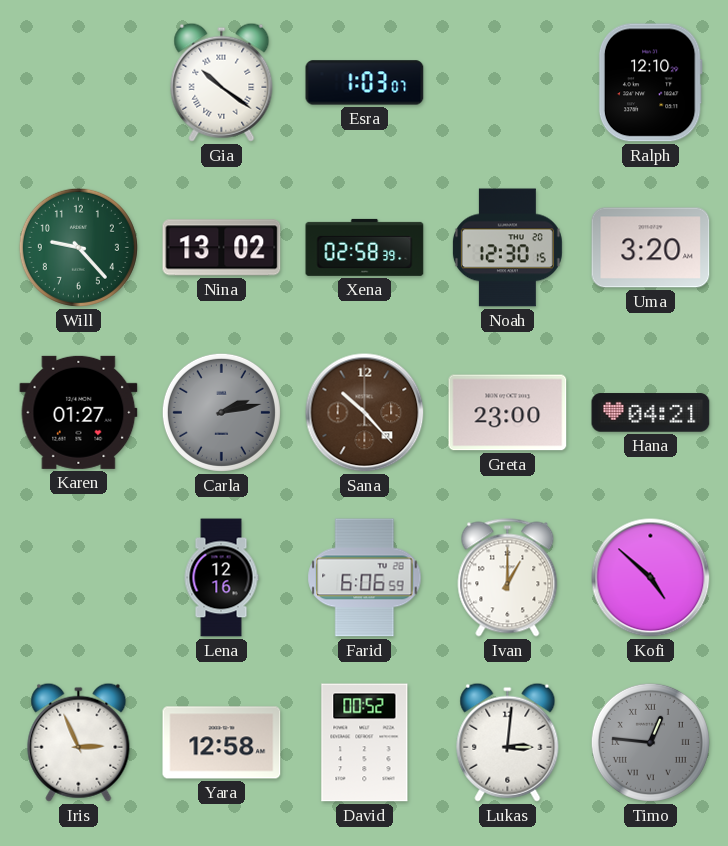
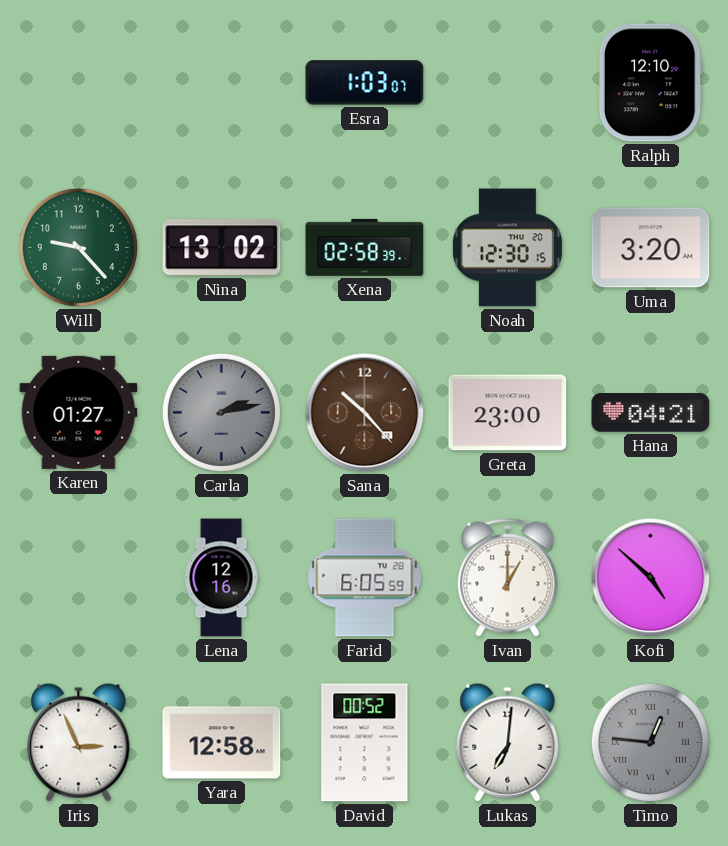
Gia: 10:21 -> none
Farid: 6:06 -> 6:05
Lukas: 3:01 -> 7:01
